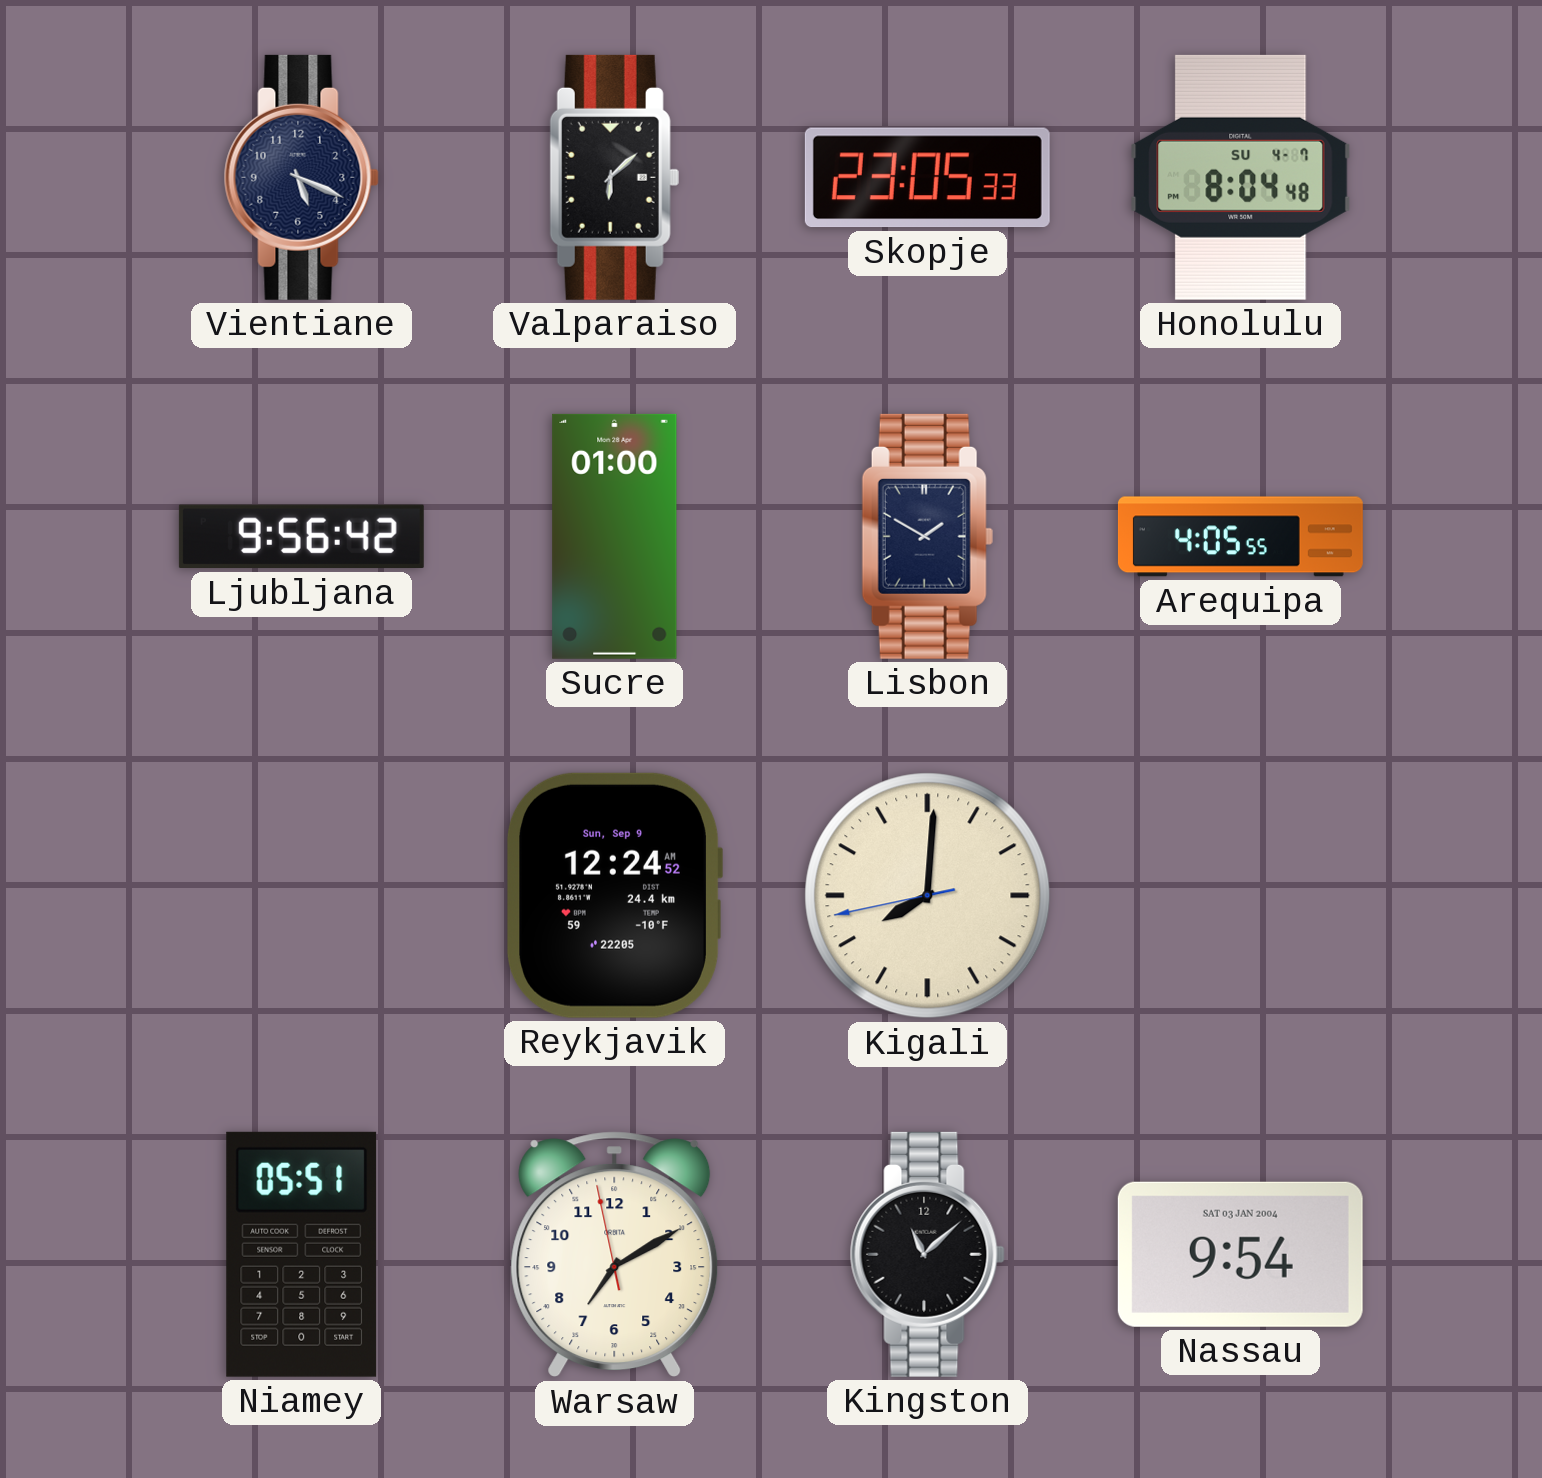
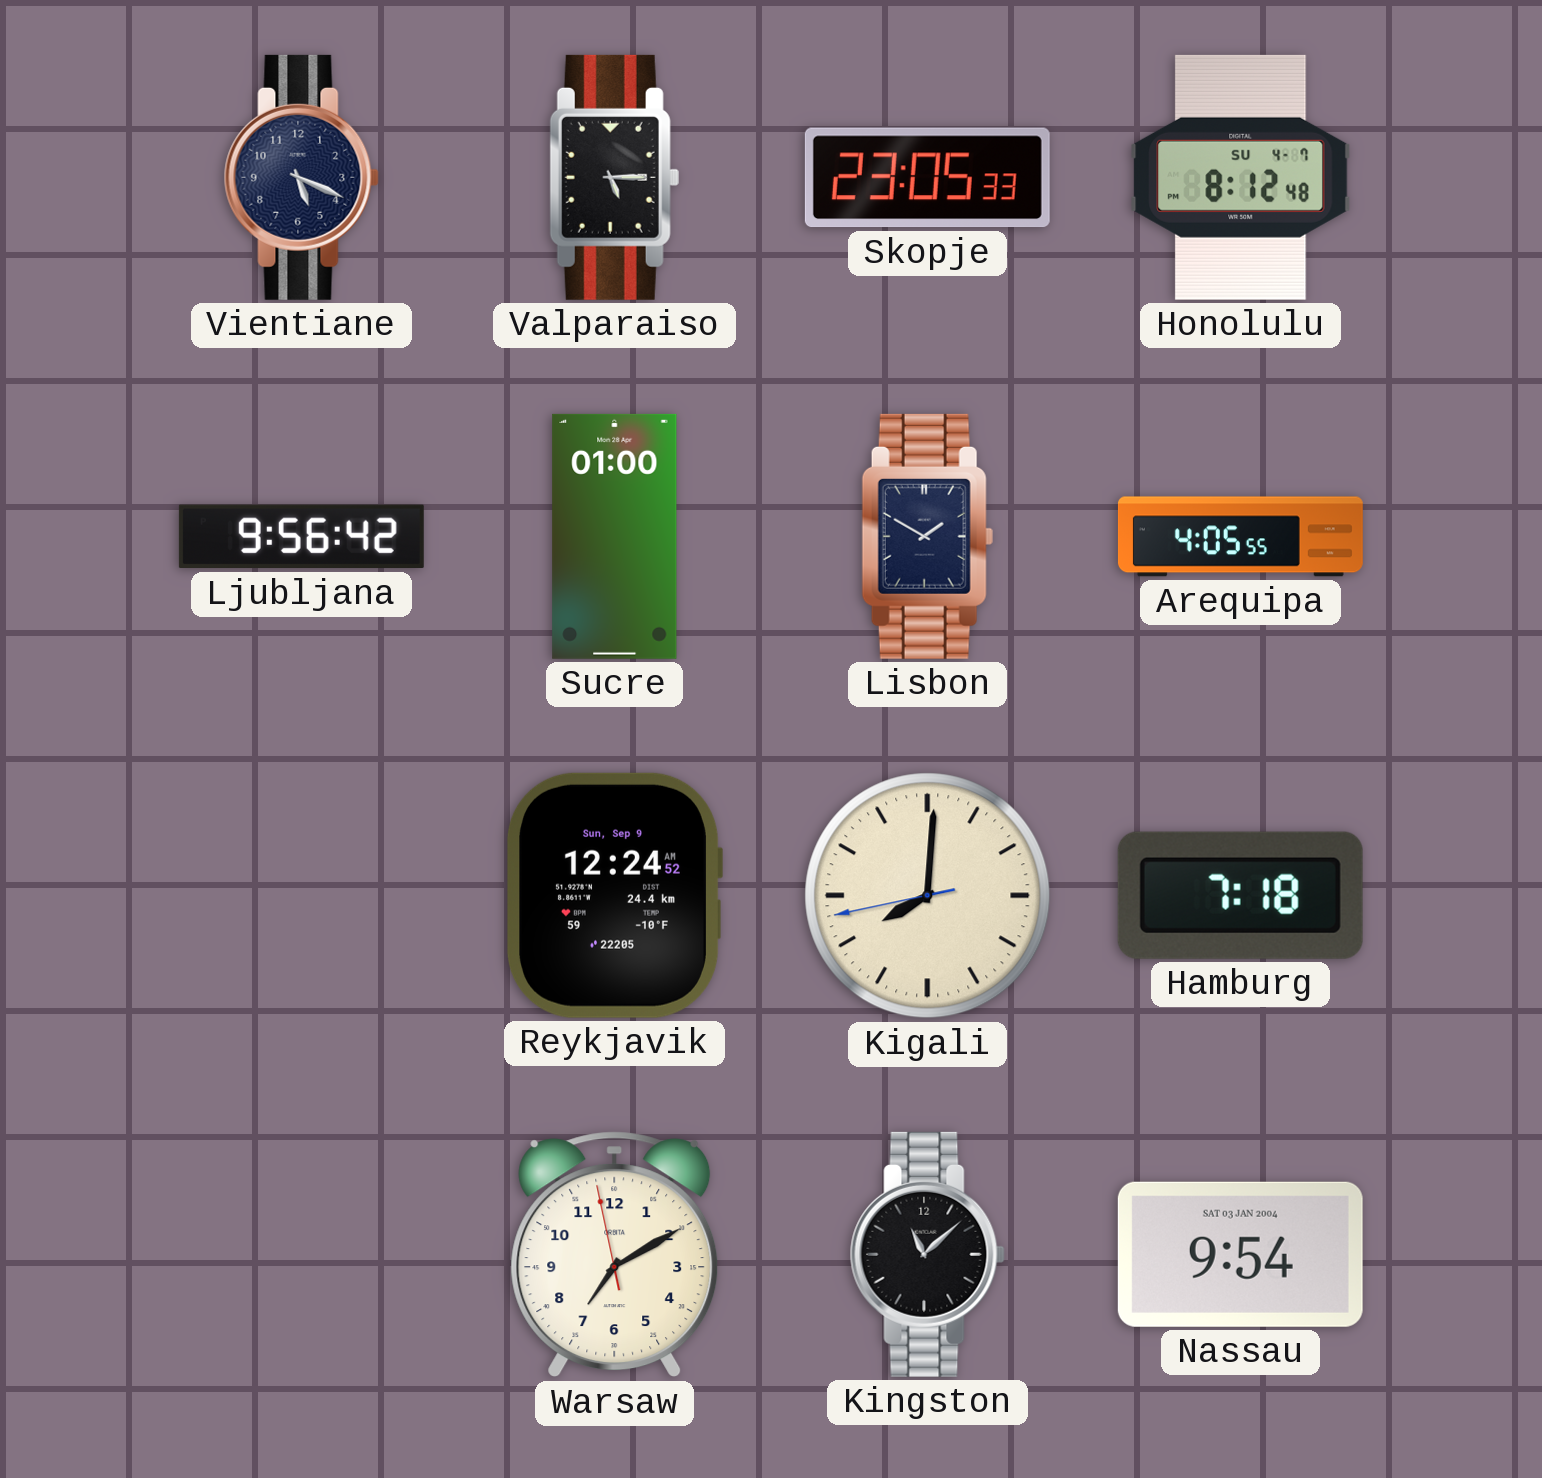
Valparaiso: 6:08 -> 5:15
Honolulu: 8:04 -> 8:12
Hamburg: none -> 7:18
Niamey: 05:51 -> none
